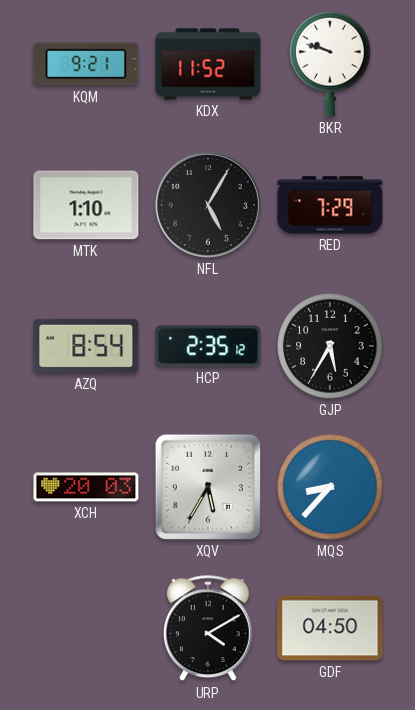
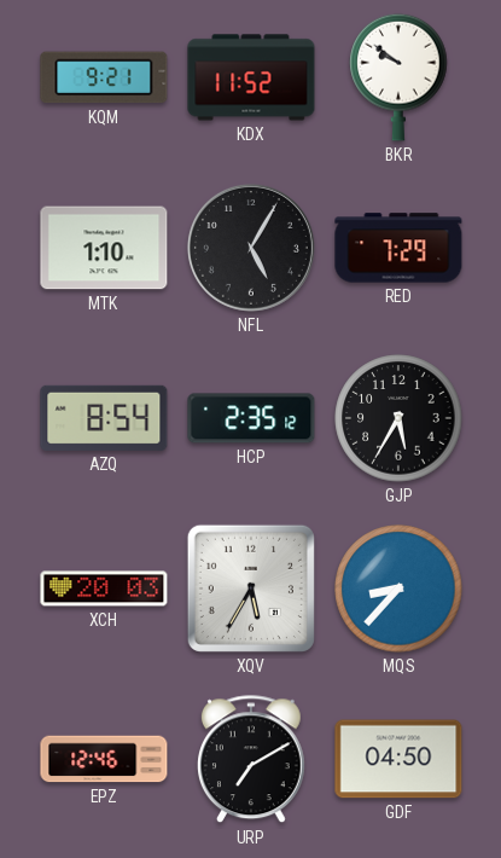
BKR: 9:48 -> 9:51
EPZ: none -> 12:46
URP: 4:10 -> 7:10
